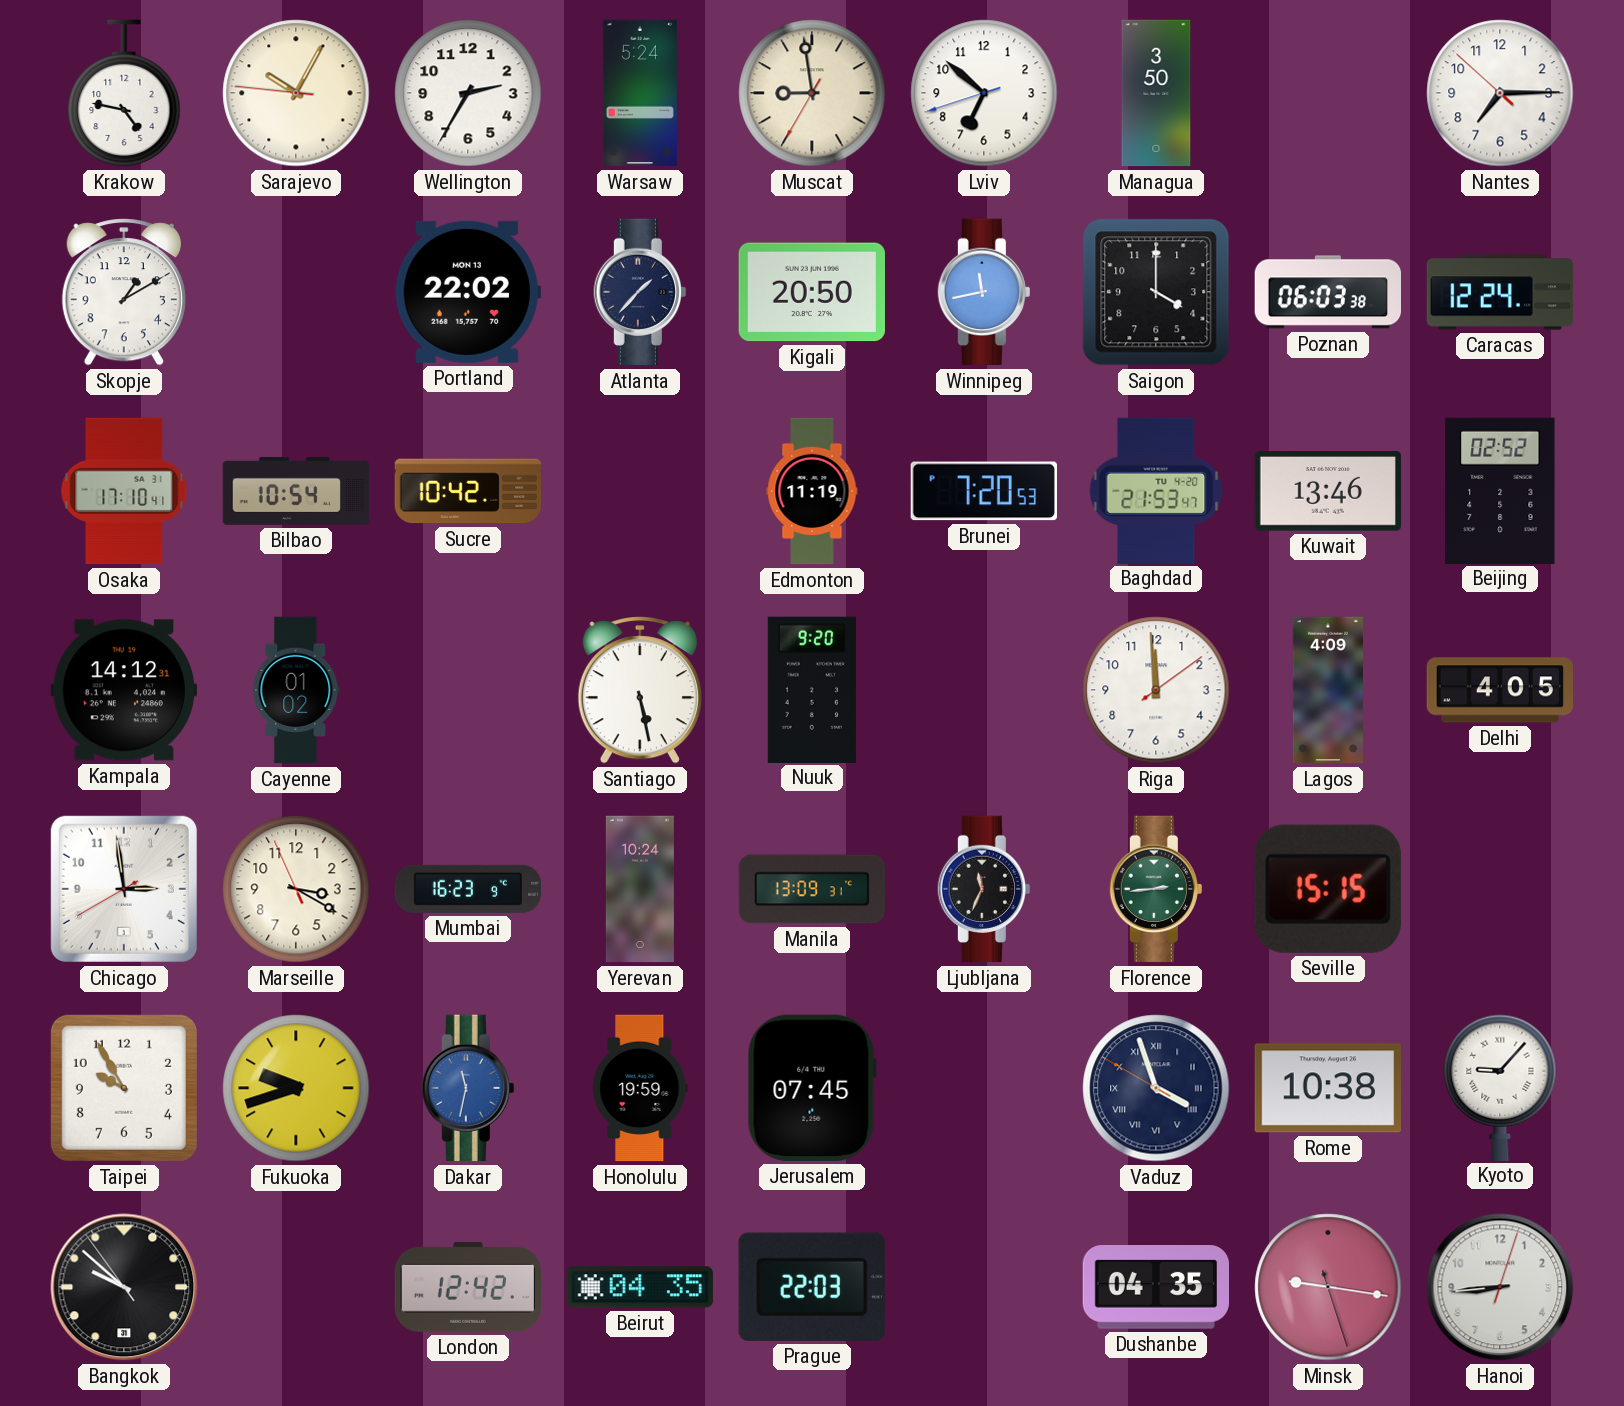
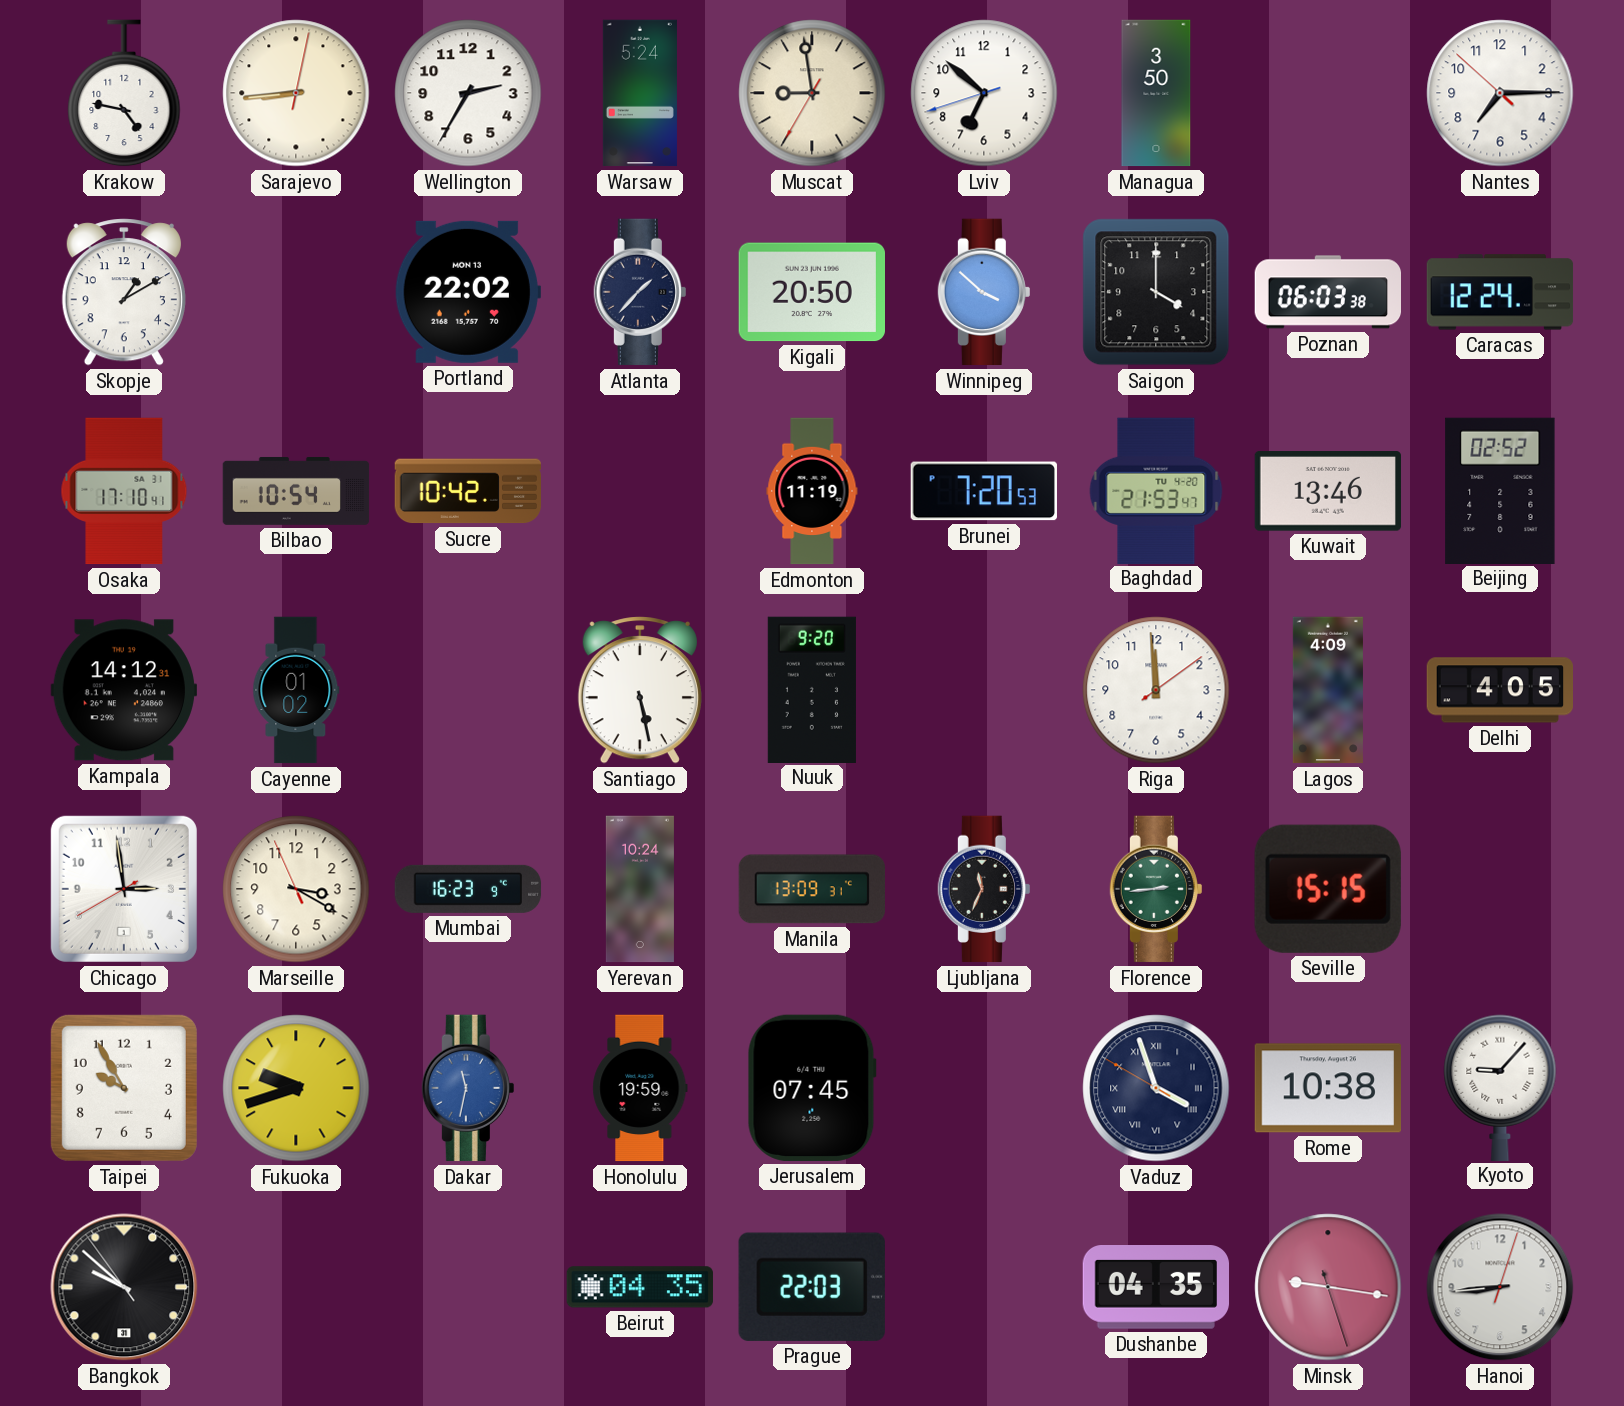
Sarajevo: 10:04 -> 8:44
Winnipeg: 11:43 -> 3:52
London: 12:42 -> none
